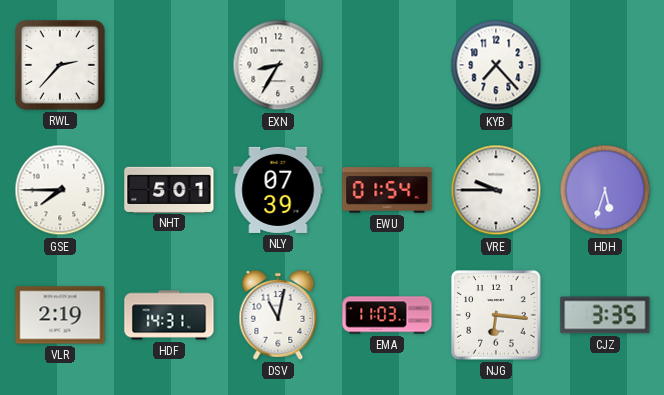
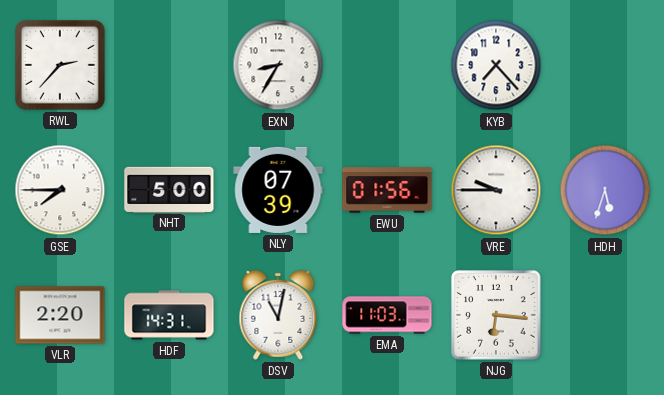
NHT: 5:01 -> 5:00
EWU: 01:54 -> 01:56
VLR: 2:19 -> 2:20
CJZ: 3:35 -> none
